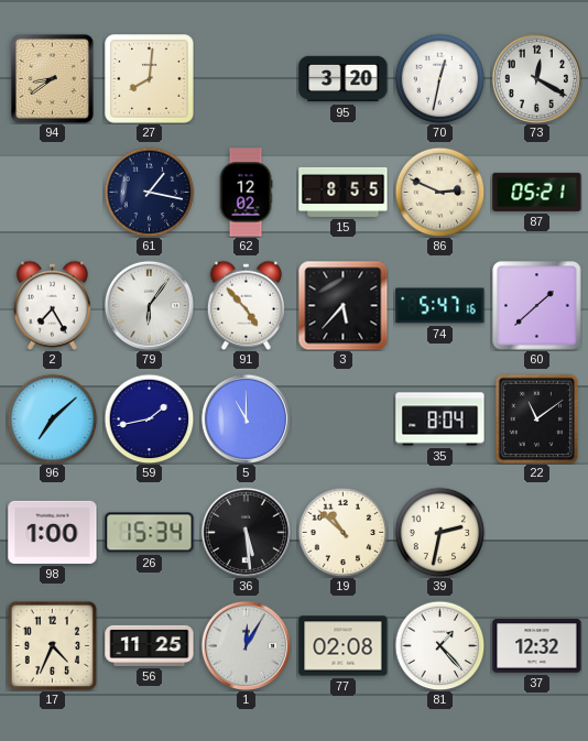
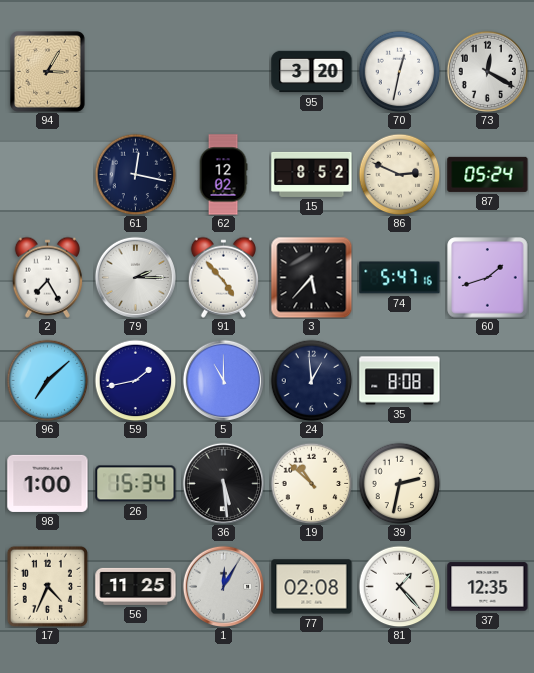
94: 8:39 -> 3:05
27: 8:01 -> none
61: 1:17 -> 12:17
15: 8:55 -> 8:52
87: 05:21 -> 05:24
79: 6:06 -> 2:15
60: 1:38 -> 1:42
24: none -> 12:59
35: 8:04 -> 8:08
22: 11:09 -> none
37: 12:32 -> 12:35
